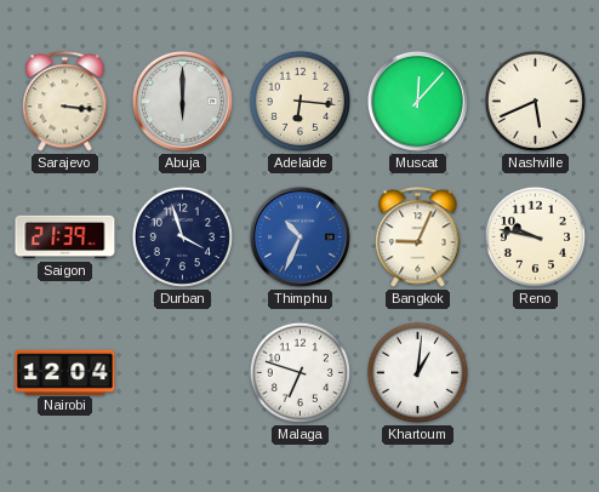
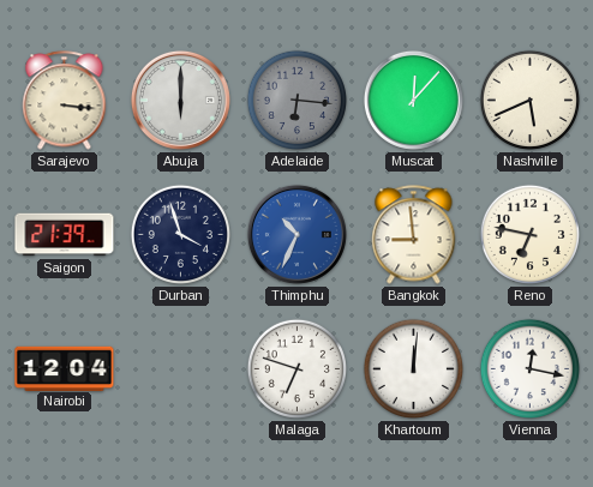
Adelaide dial: cream -> grey
Bangkok: 9:04 -> 8:59
Reno: 9:47 -> 6:47
Khartoum: 1:01 -> 12:01
Vienna: none -> 12:17
